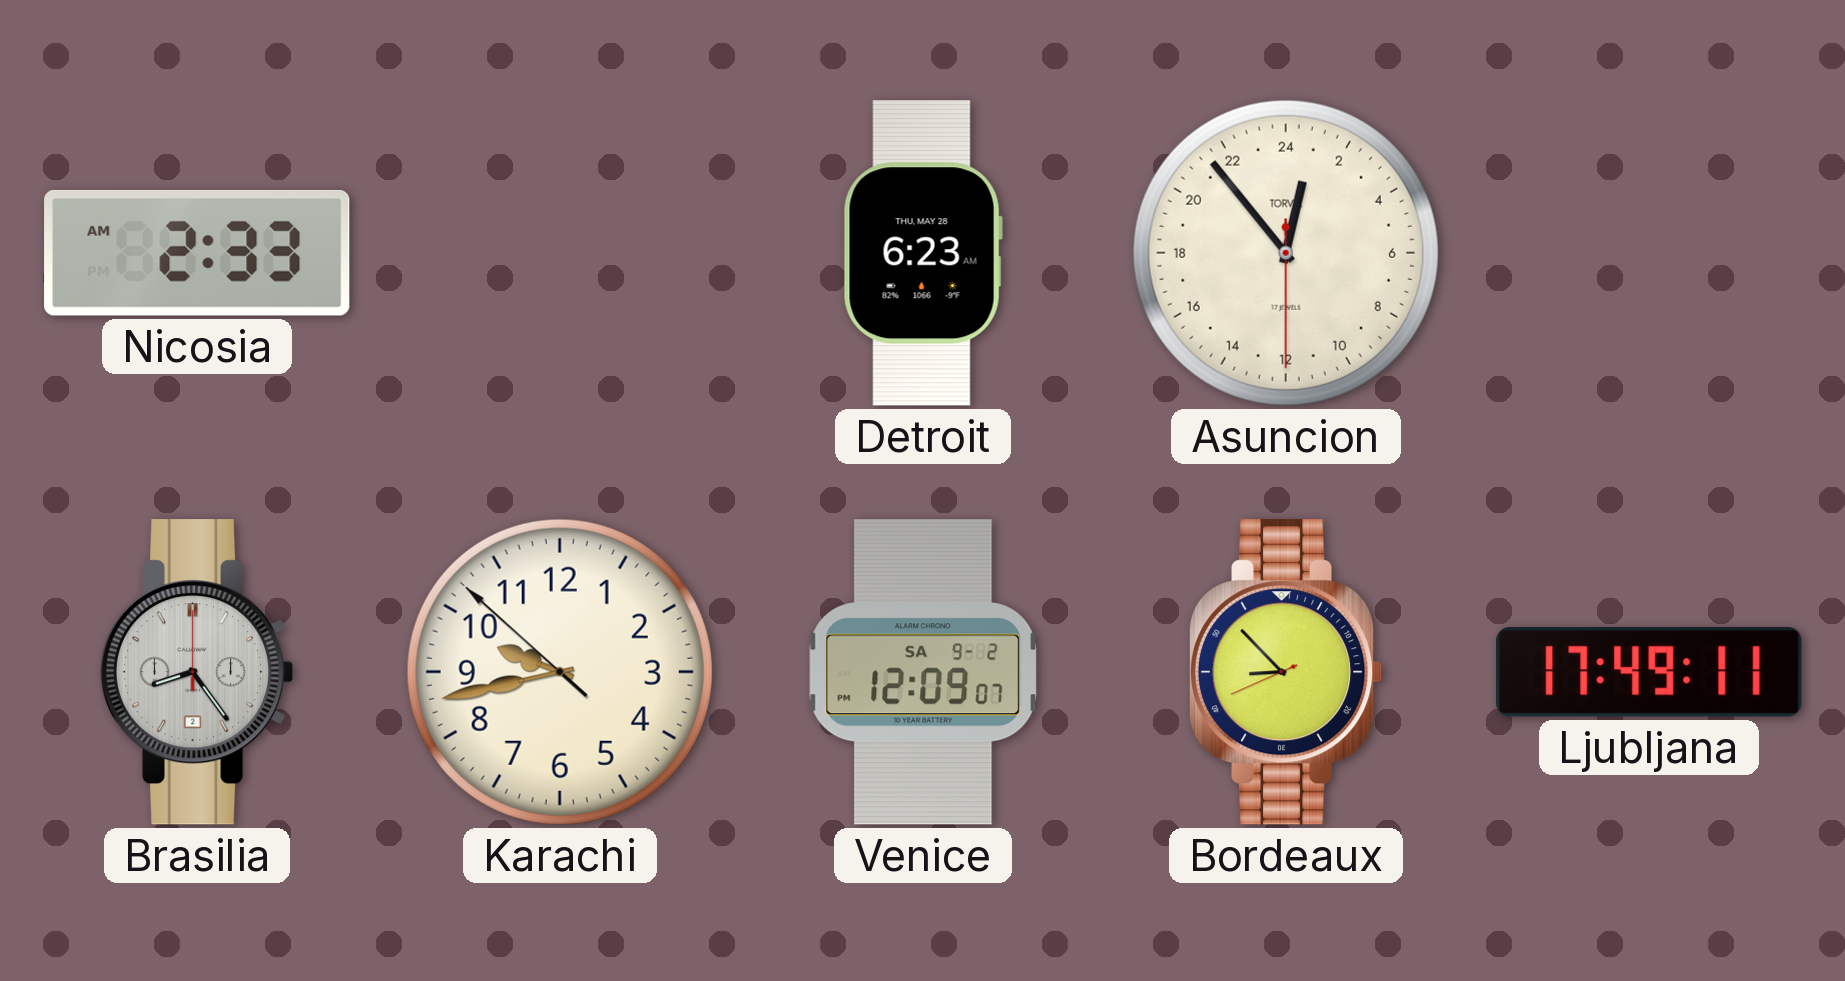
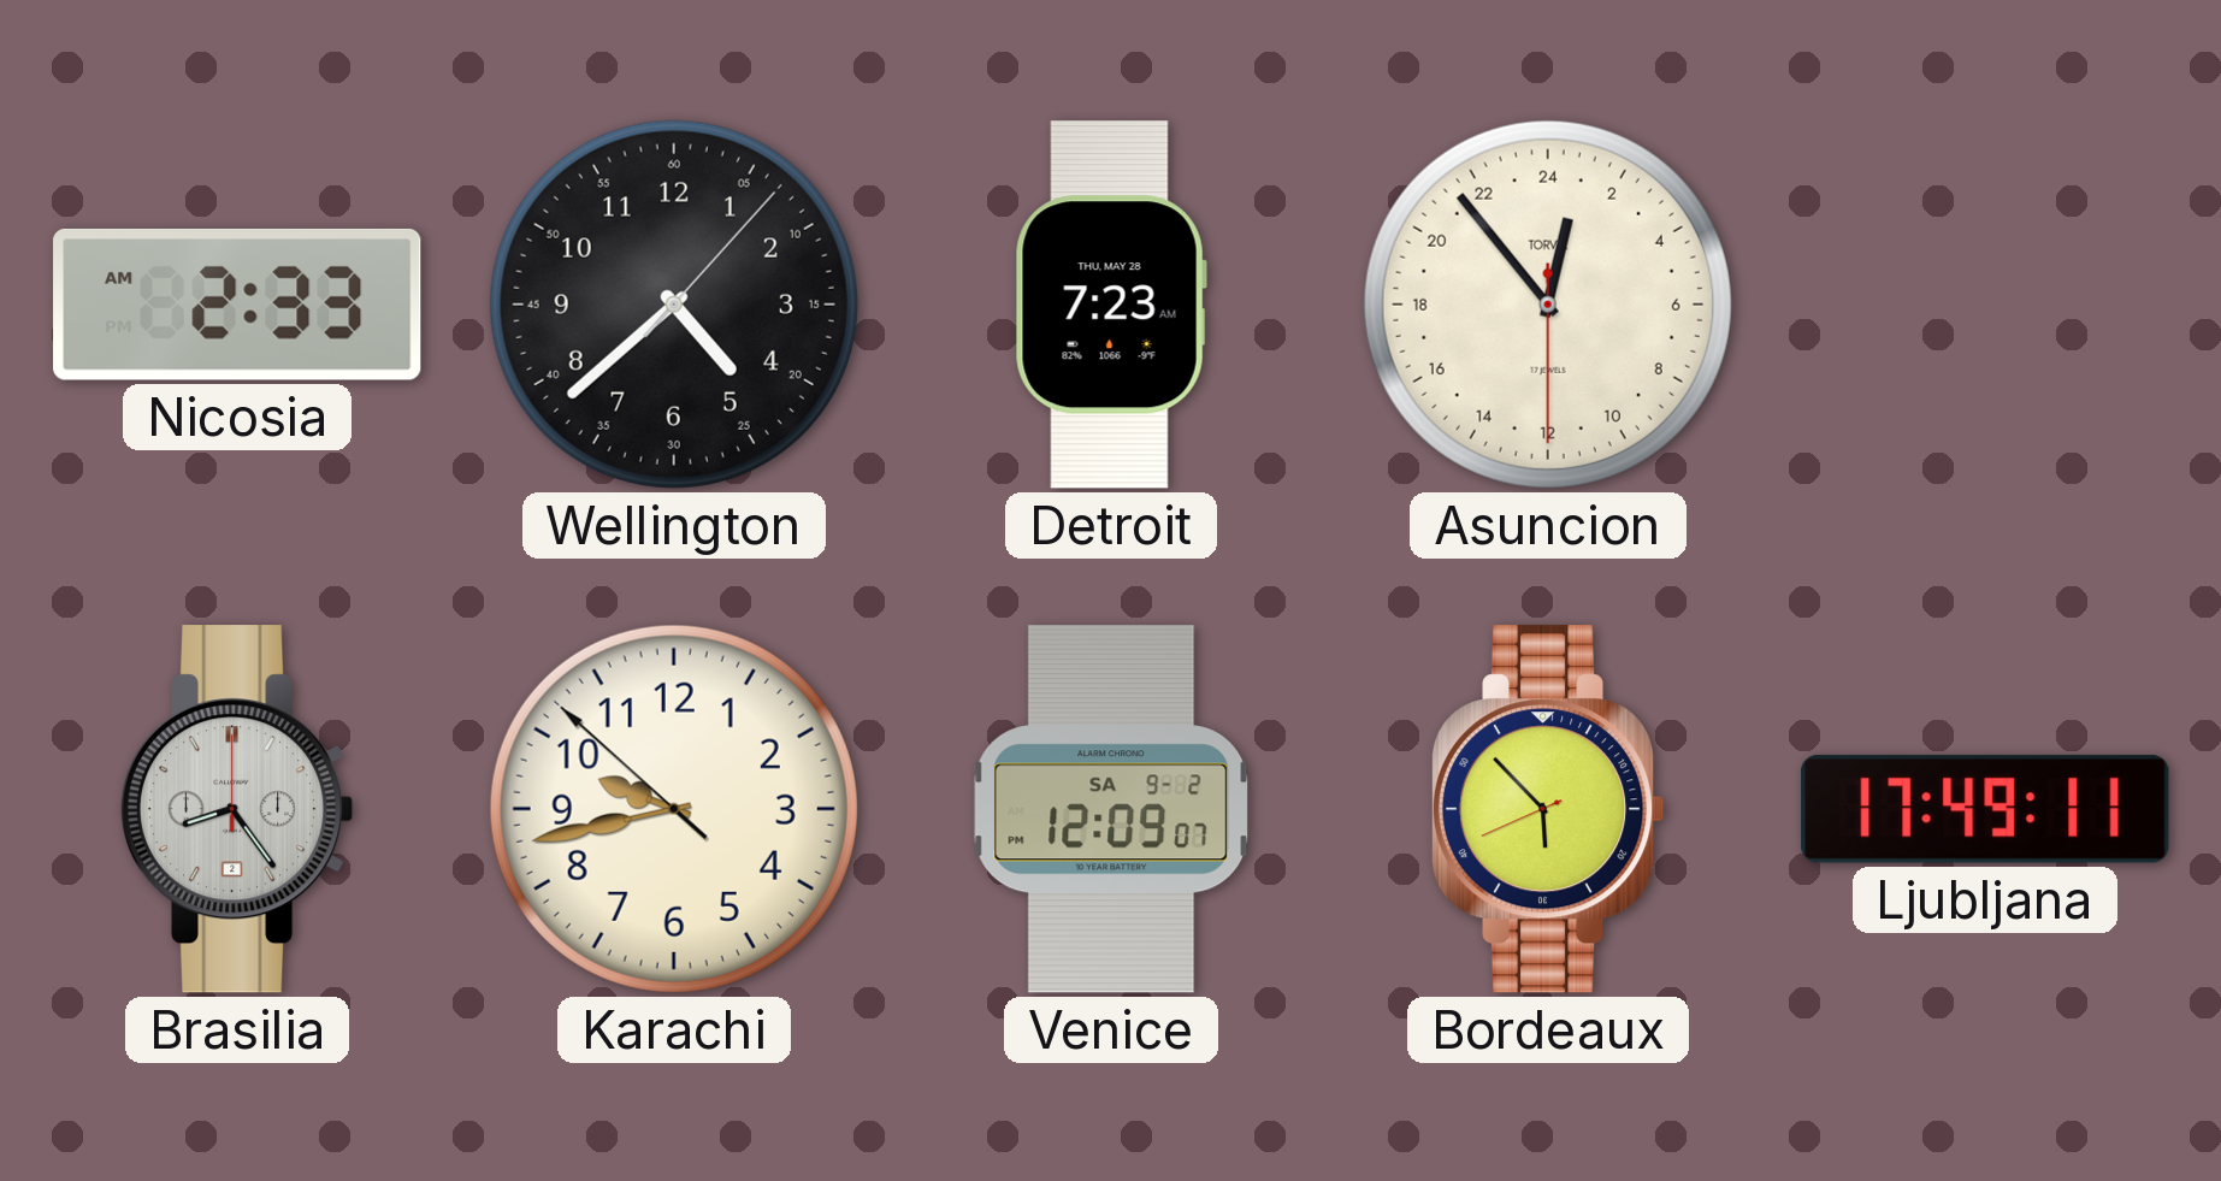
Wellington: none -> 4:38
Detroit: 6:23 -> 7:23
Bordeaux: 8:52 -> 5:52
